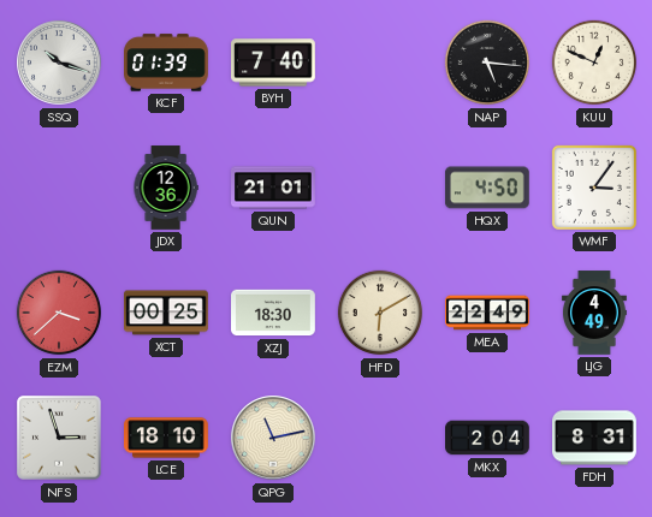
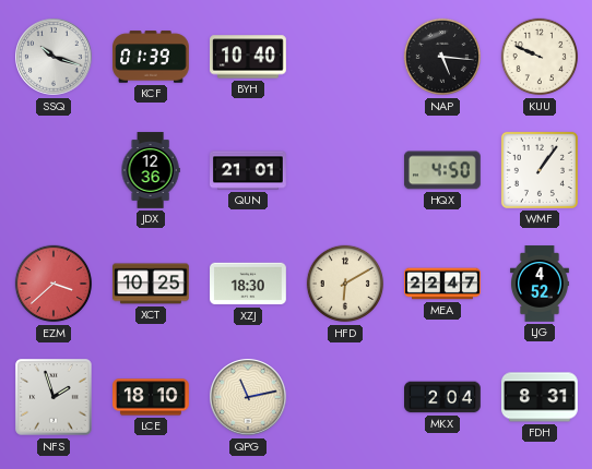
BYH: 7:40 -> 10:40
KUU: 12:49 -> 9:49
WMF: 3:06 -> 1:06
XCT: 00:25 -> 10:25
MEA: 22:49 -> 22:47
LJG: 4:49 -> 4:52
NFS: 2:57 -> 1:57
